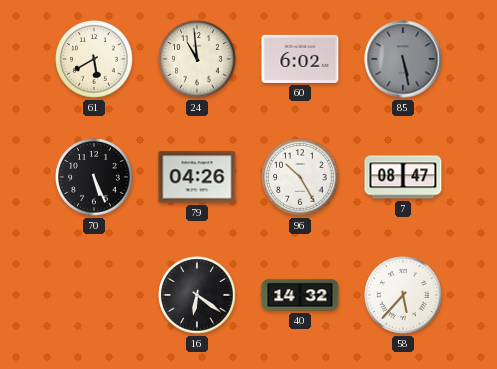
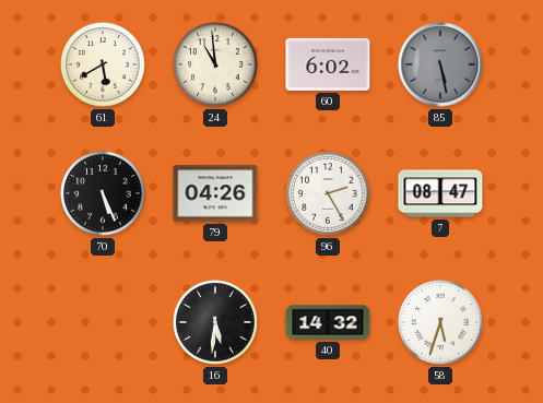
96: 10:25 -> 2:25
16: 6:21 -> 5:31
58: 5:37 -> 5:33
